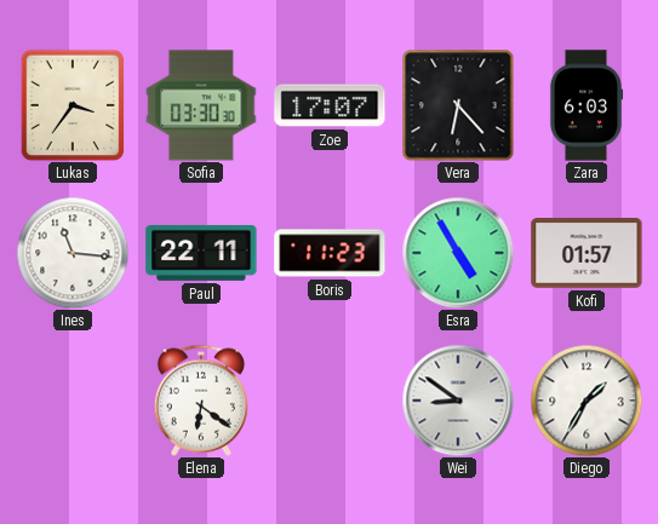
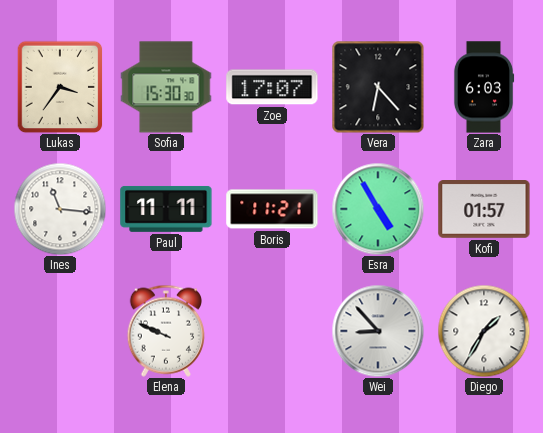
Sofia: 03:30 -> 15:30
Paul: 22:11 -> 11:11
Boris: 11:23 -> 11:21
Elena: 6:21 -> 9:49
Wei: 8:51 -> 8:53
